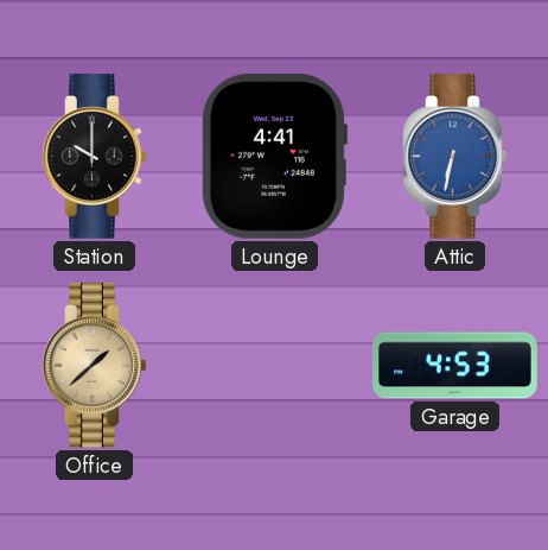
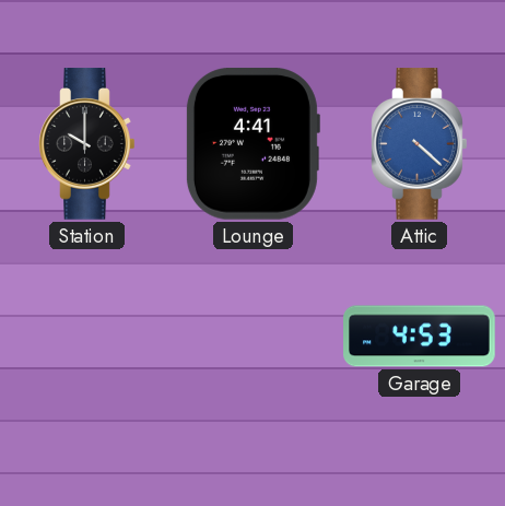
Attic: 6:32 -> 4:22
Office: 1:38 -> none
